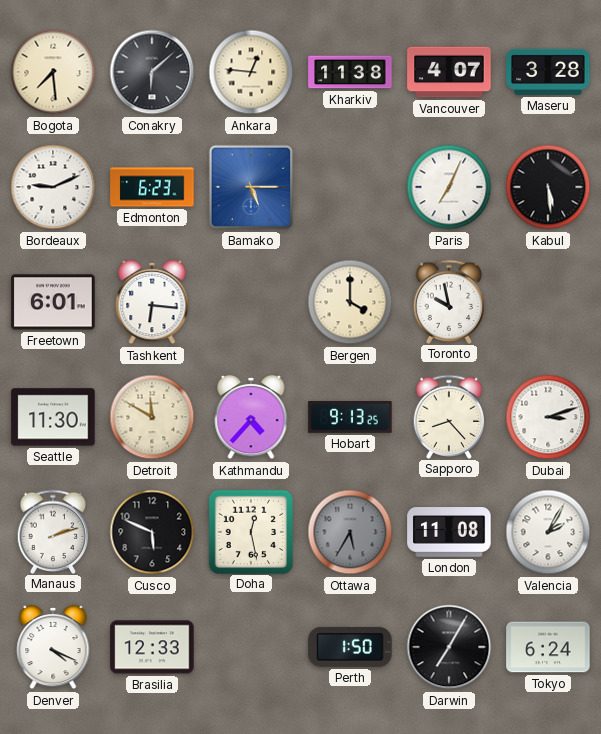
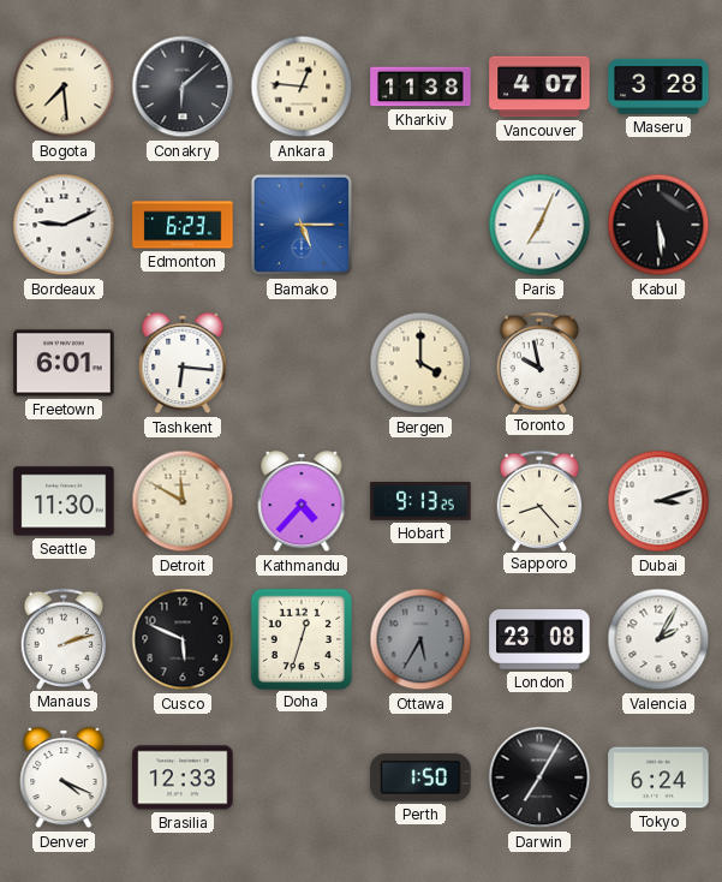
Doha: 12:28 -> 12:33
London: 11:08 -> 23:08
